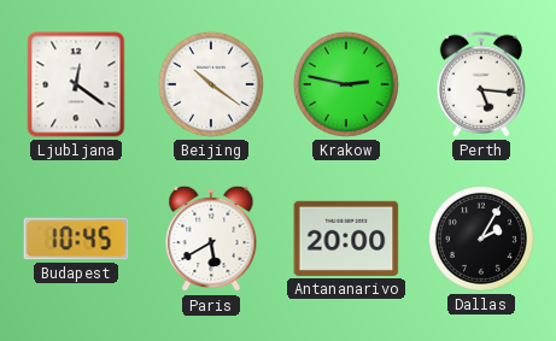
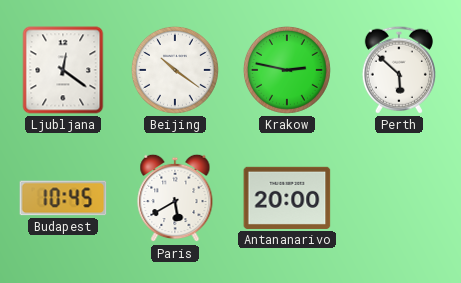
Perth: 5:16 -> 5:52
Dallas: 2:05 -> none
